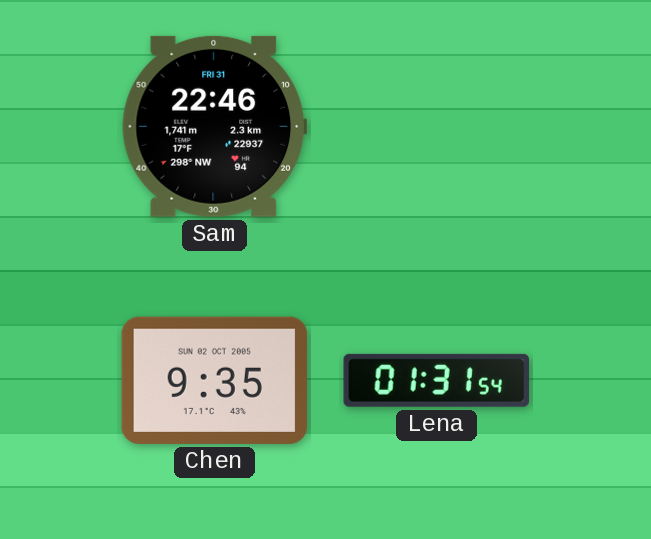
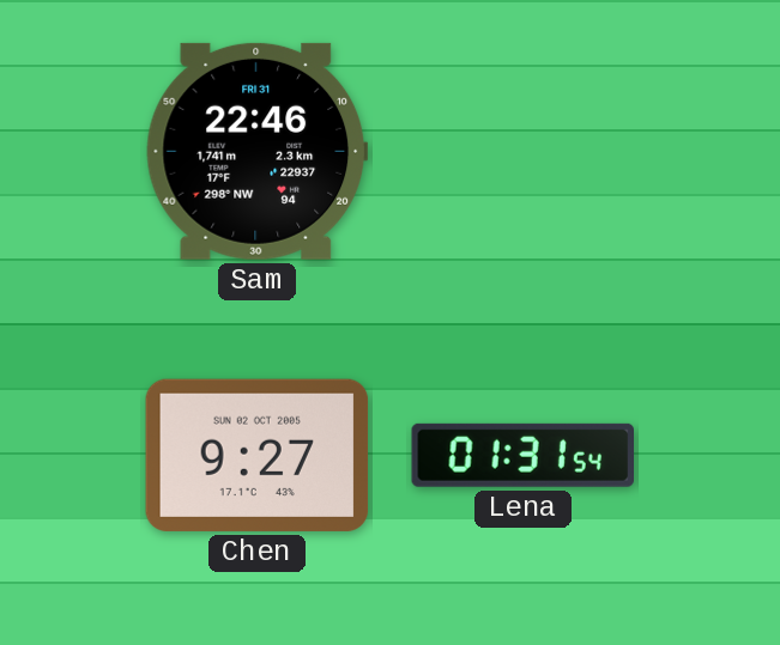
Chen: 9:35 -> 9:27
